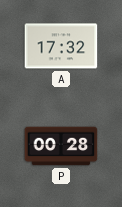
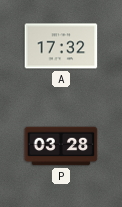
P: 00:28 -> 03:28
